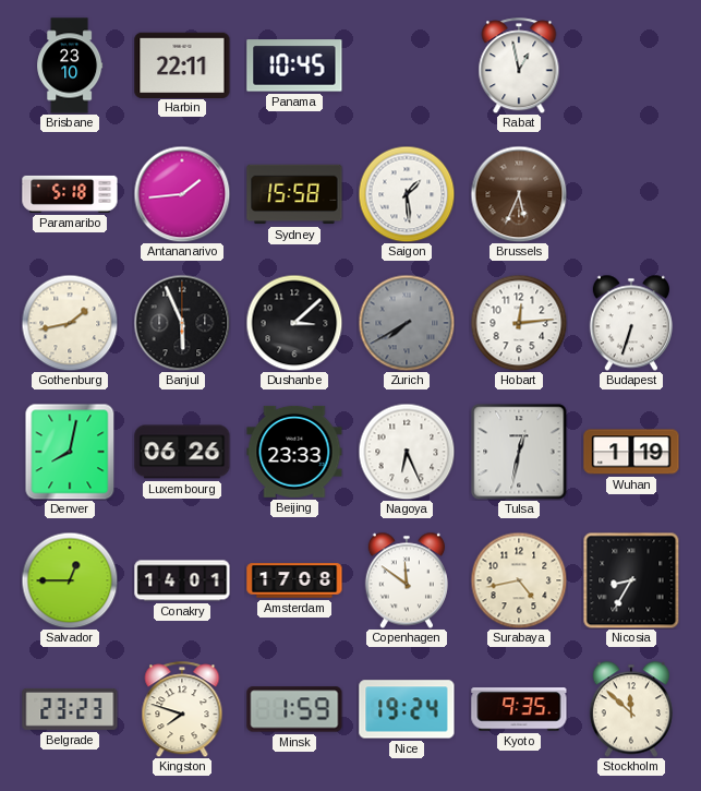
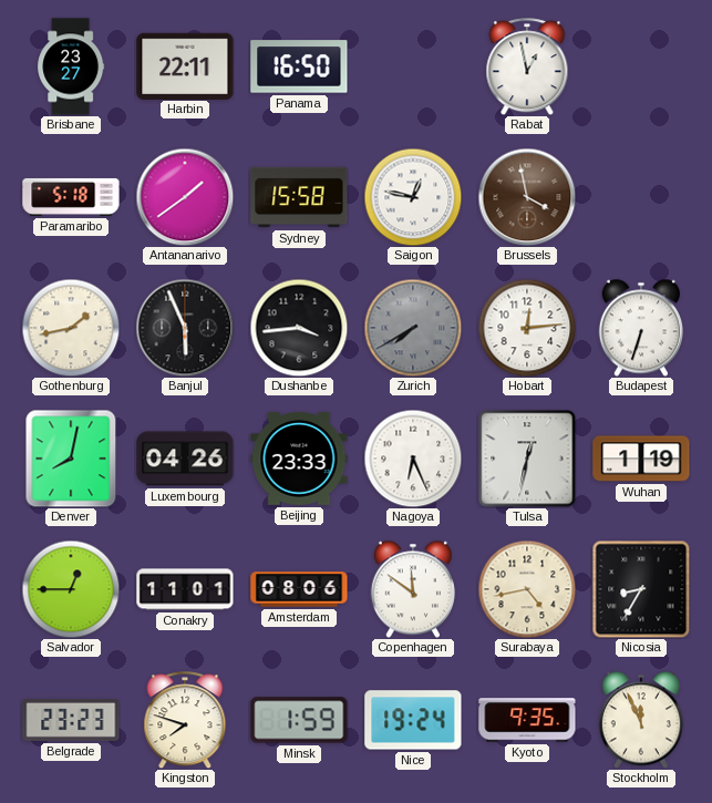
Brisbane: 23:10 -> 23:27
Panama: 10:45 -> 16:50
Antananarivo: 1:44 -> 1:39
Saigon: 1:29 -> 12:47
Brussels: 5:34 -> 3:58
Dushanbe: 3:08 -> 3:44
Luxembourg: 06:26 -> 04:26
Conakry: 14:01 -> 11:01
Amsterdam: 17:08 -> 08:06
Stockholm: 11:52 -> 11:56
